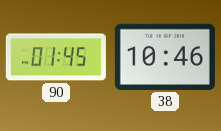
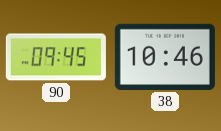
90: 01:45 -> 09:45
